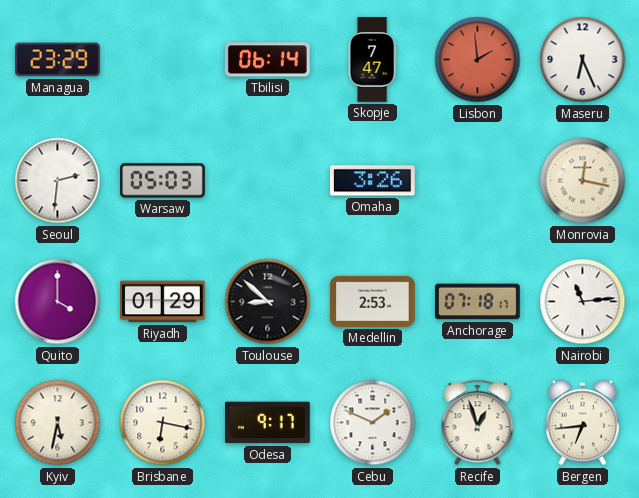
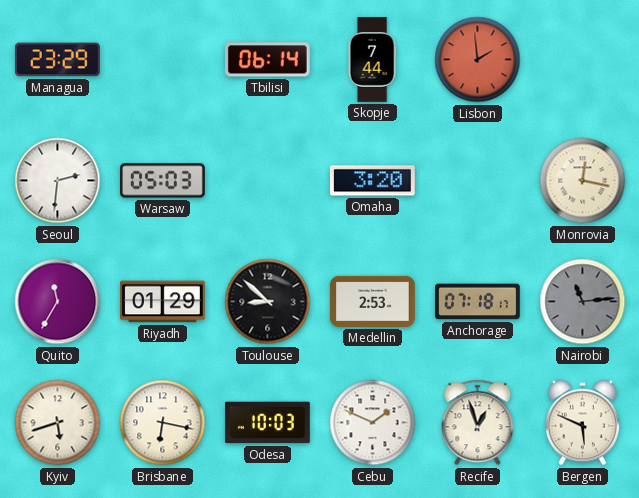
Skopje: 7:47 -> 7:44
Maseru: 6:26 -> none
Omaha: 3:26 -> 3:20
Quito: 4:00 -> 11:35
Nairobi dial: white -> grey
Kyiv: 5:32 -> 5:42
Odesa: 9:17 -> 10:03
Bergen: 6:44 -> 5:49
